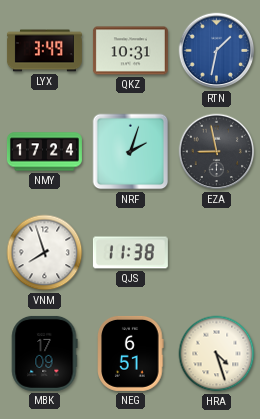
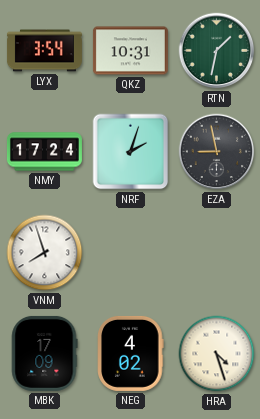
LYX: 3:49 -> 3:54
RTN dial: blue -> green
QJS: 11:38 -> none
NEG: 6:51 -> 4:02
